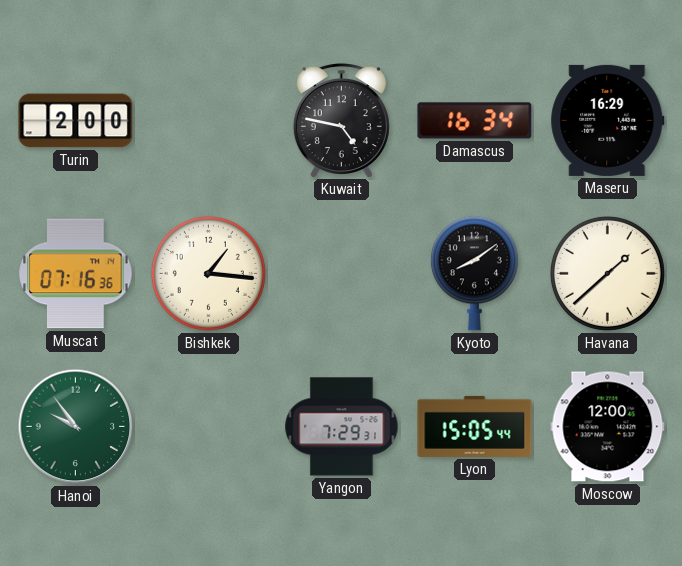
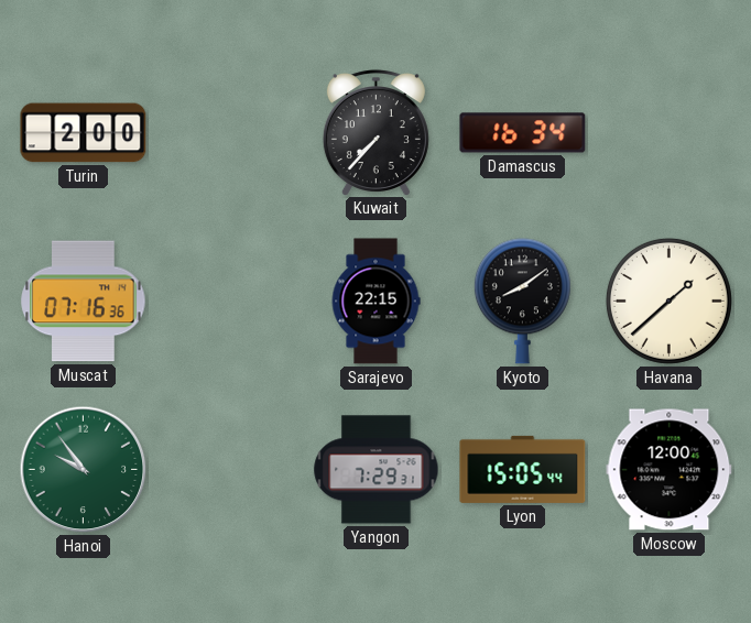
Kuwait: 4:47 -> 7:37
Maseru: 16:29 -> none
Bishkek: 1:16 -> none
Sarajevo: none -> 22:15
